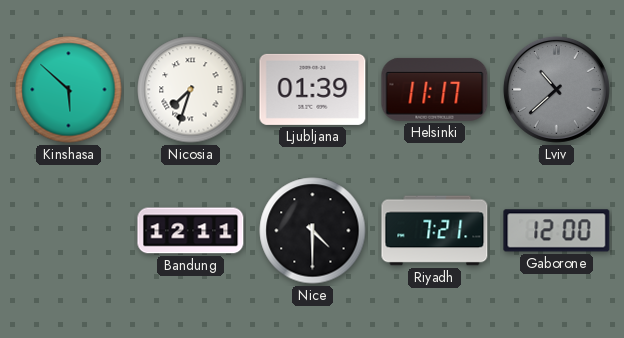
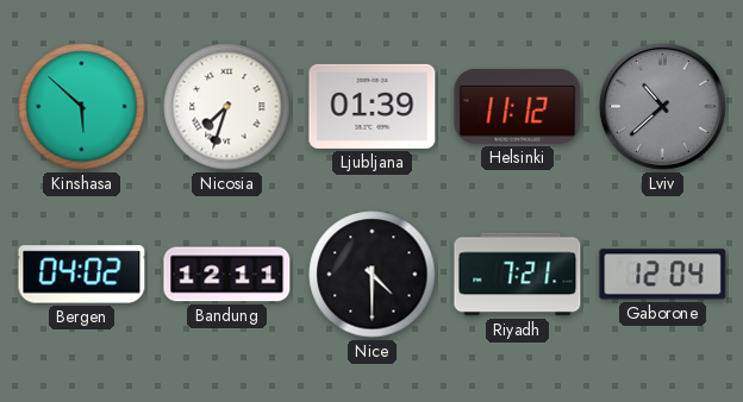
Helsinki: 11:17 -> 11:12
Bergen: none -> 04:02
Gaborone: 12:00 -> 12:04
